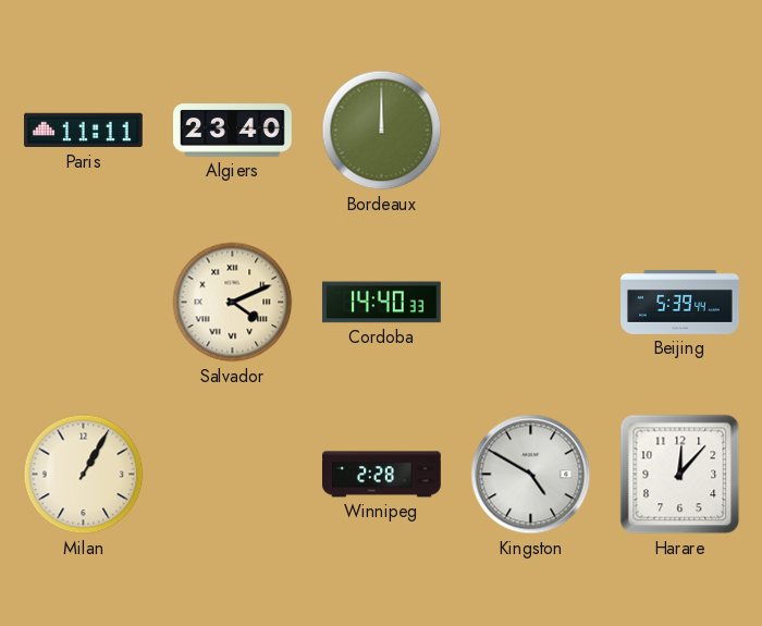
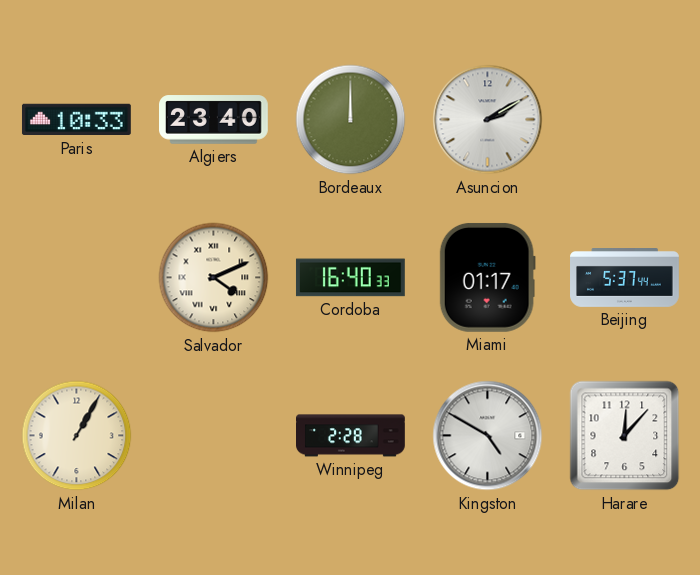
Paris: 11:11 -> 10:33
Asuncion: none -> 2:10
Cordoba: 14:40 -> 16:40
Miami: none -> 01:17
Beijing: 5:39 -> 5:37
